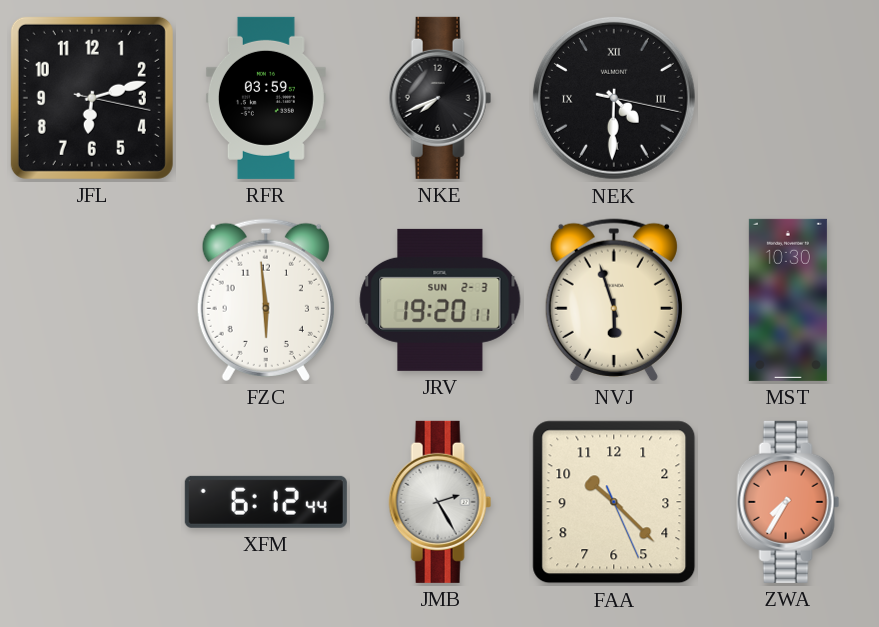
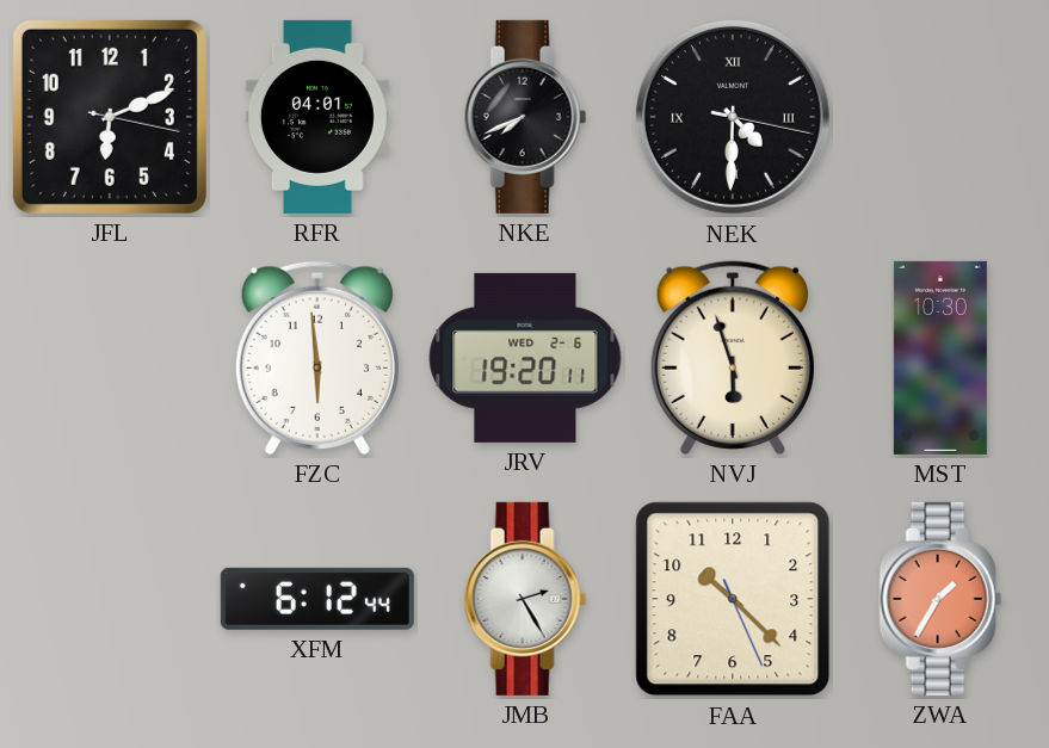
JFL: 6:12 -> 6:11
RFR: 03:59 -> 04:01
JRV date: SUN 2-3 -> WED 2-6
ZWA: 7:35 -> 1:35
